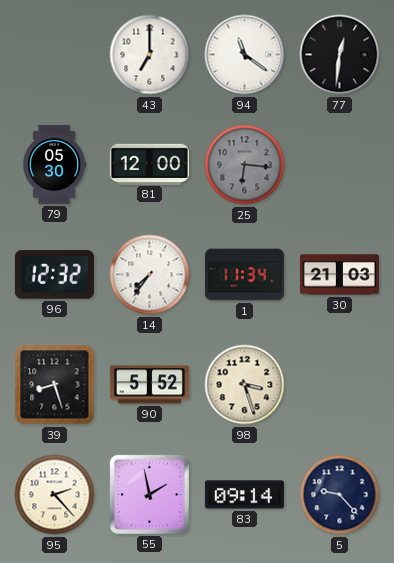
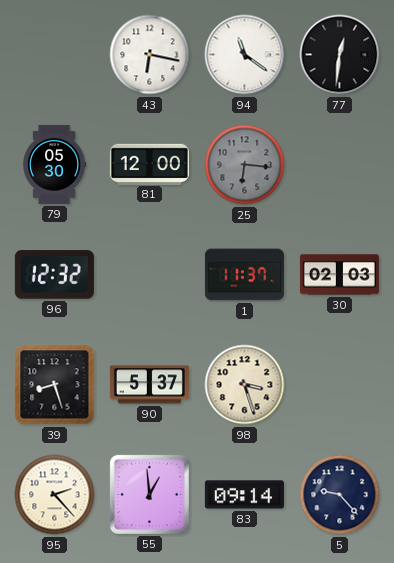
43: 7:00 -> 6:17
14: 7:36 -> none
1: 11:34 -> 11:37
30: 21:03 -> 02:03
90: 5:52 -> 5:37
55: 1:58 -> 12:59
